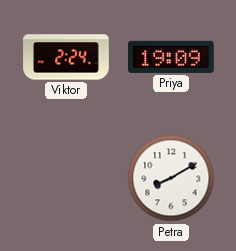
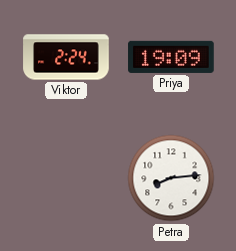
Petra: 8:10 -> 8:14
